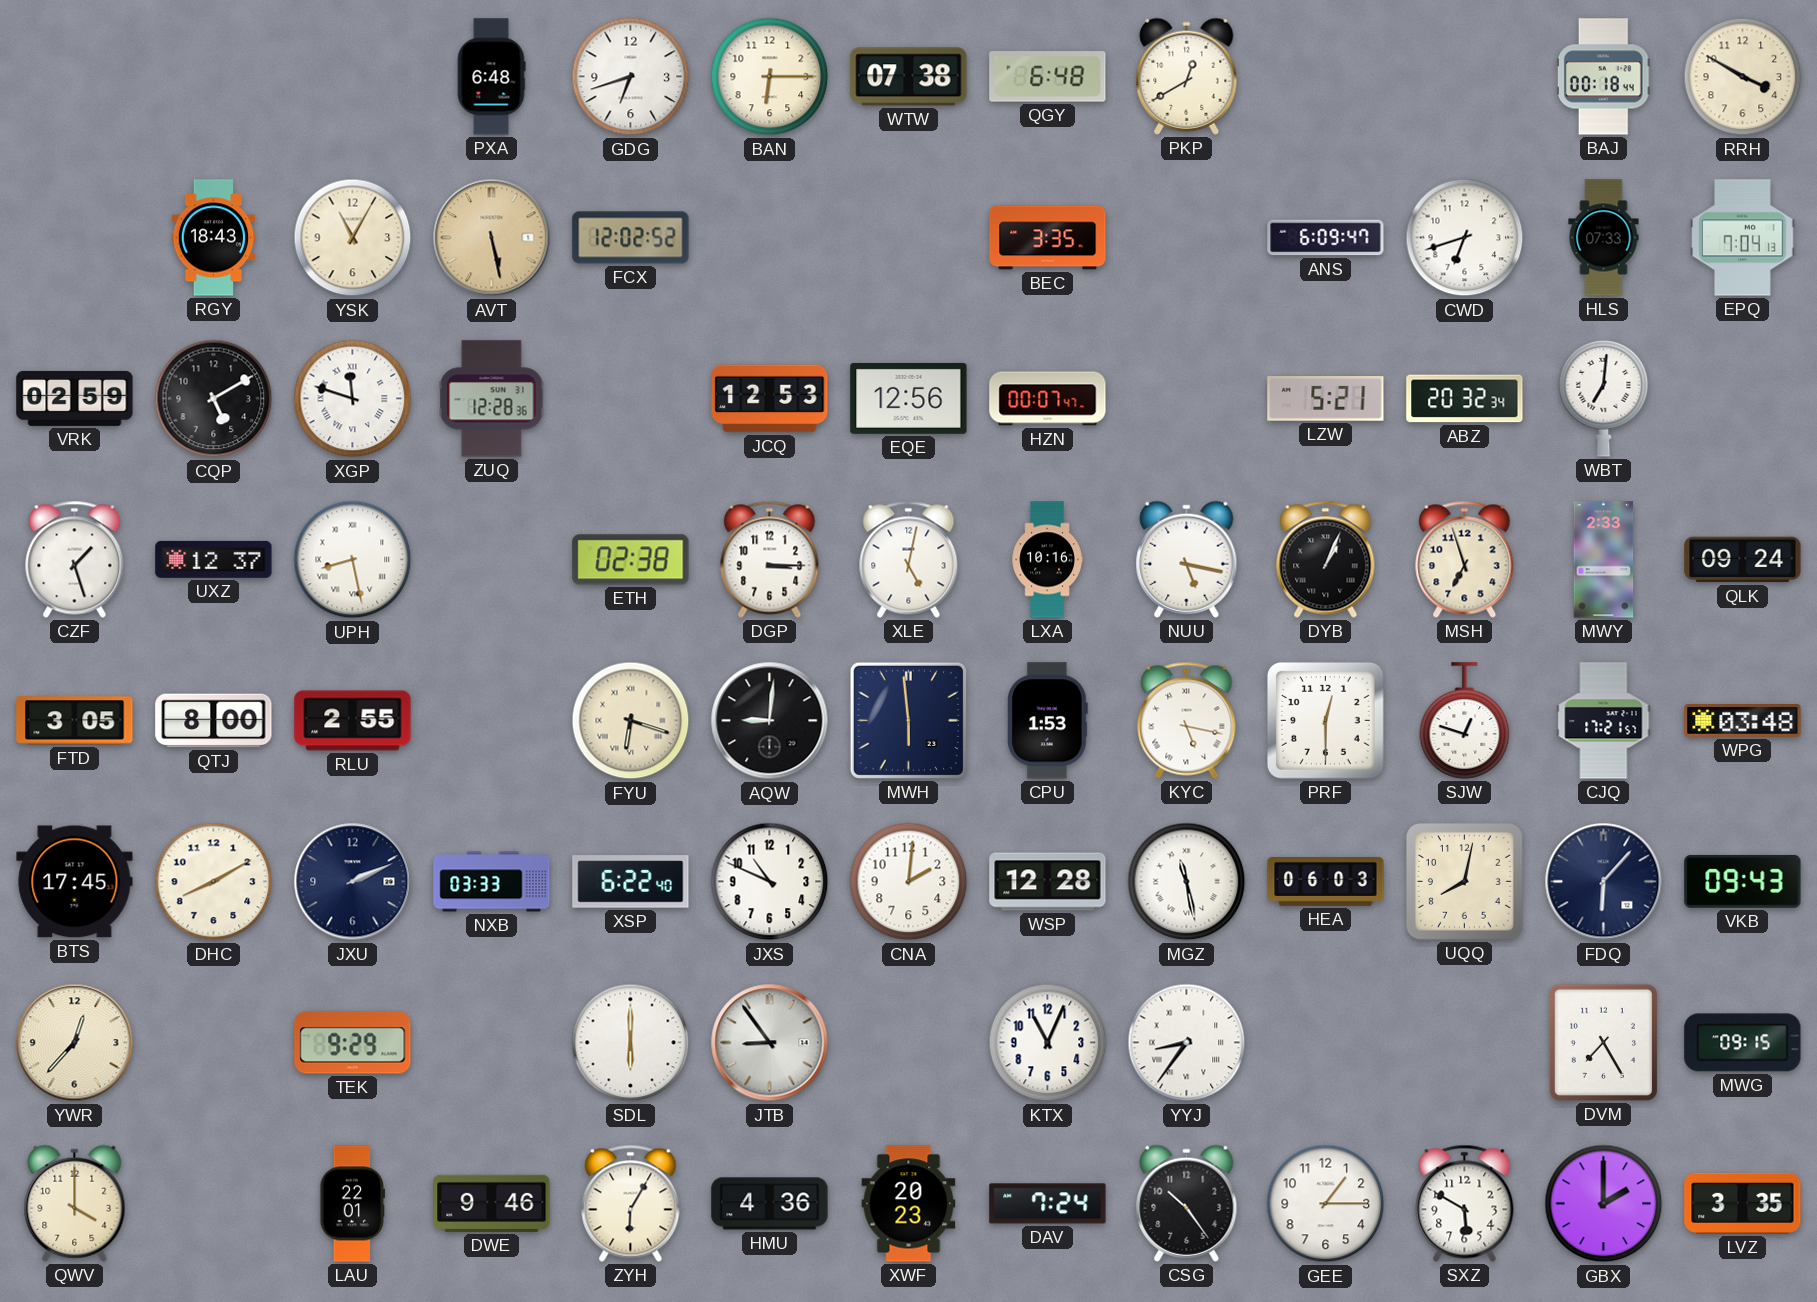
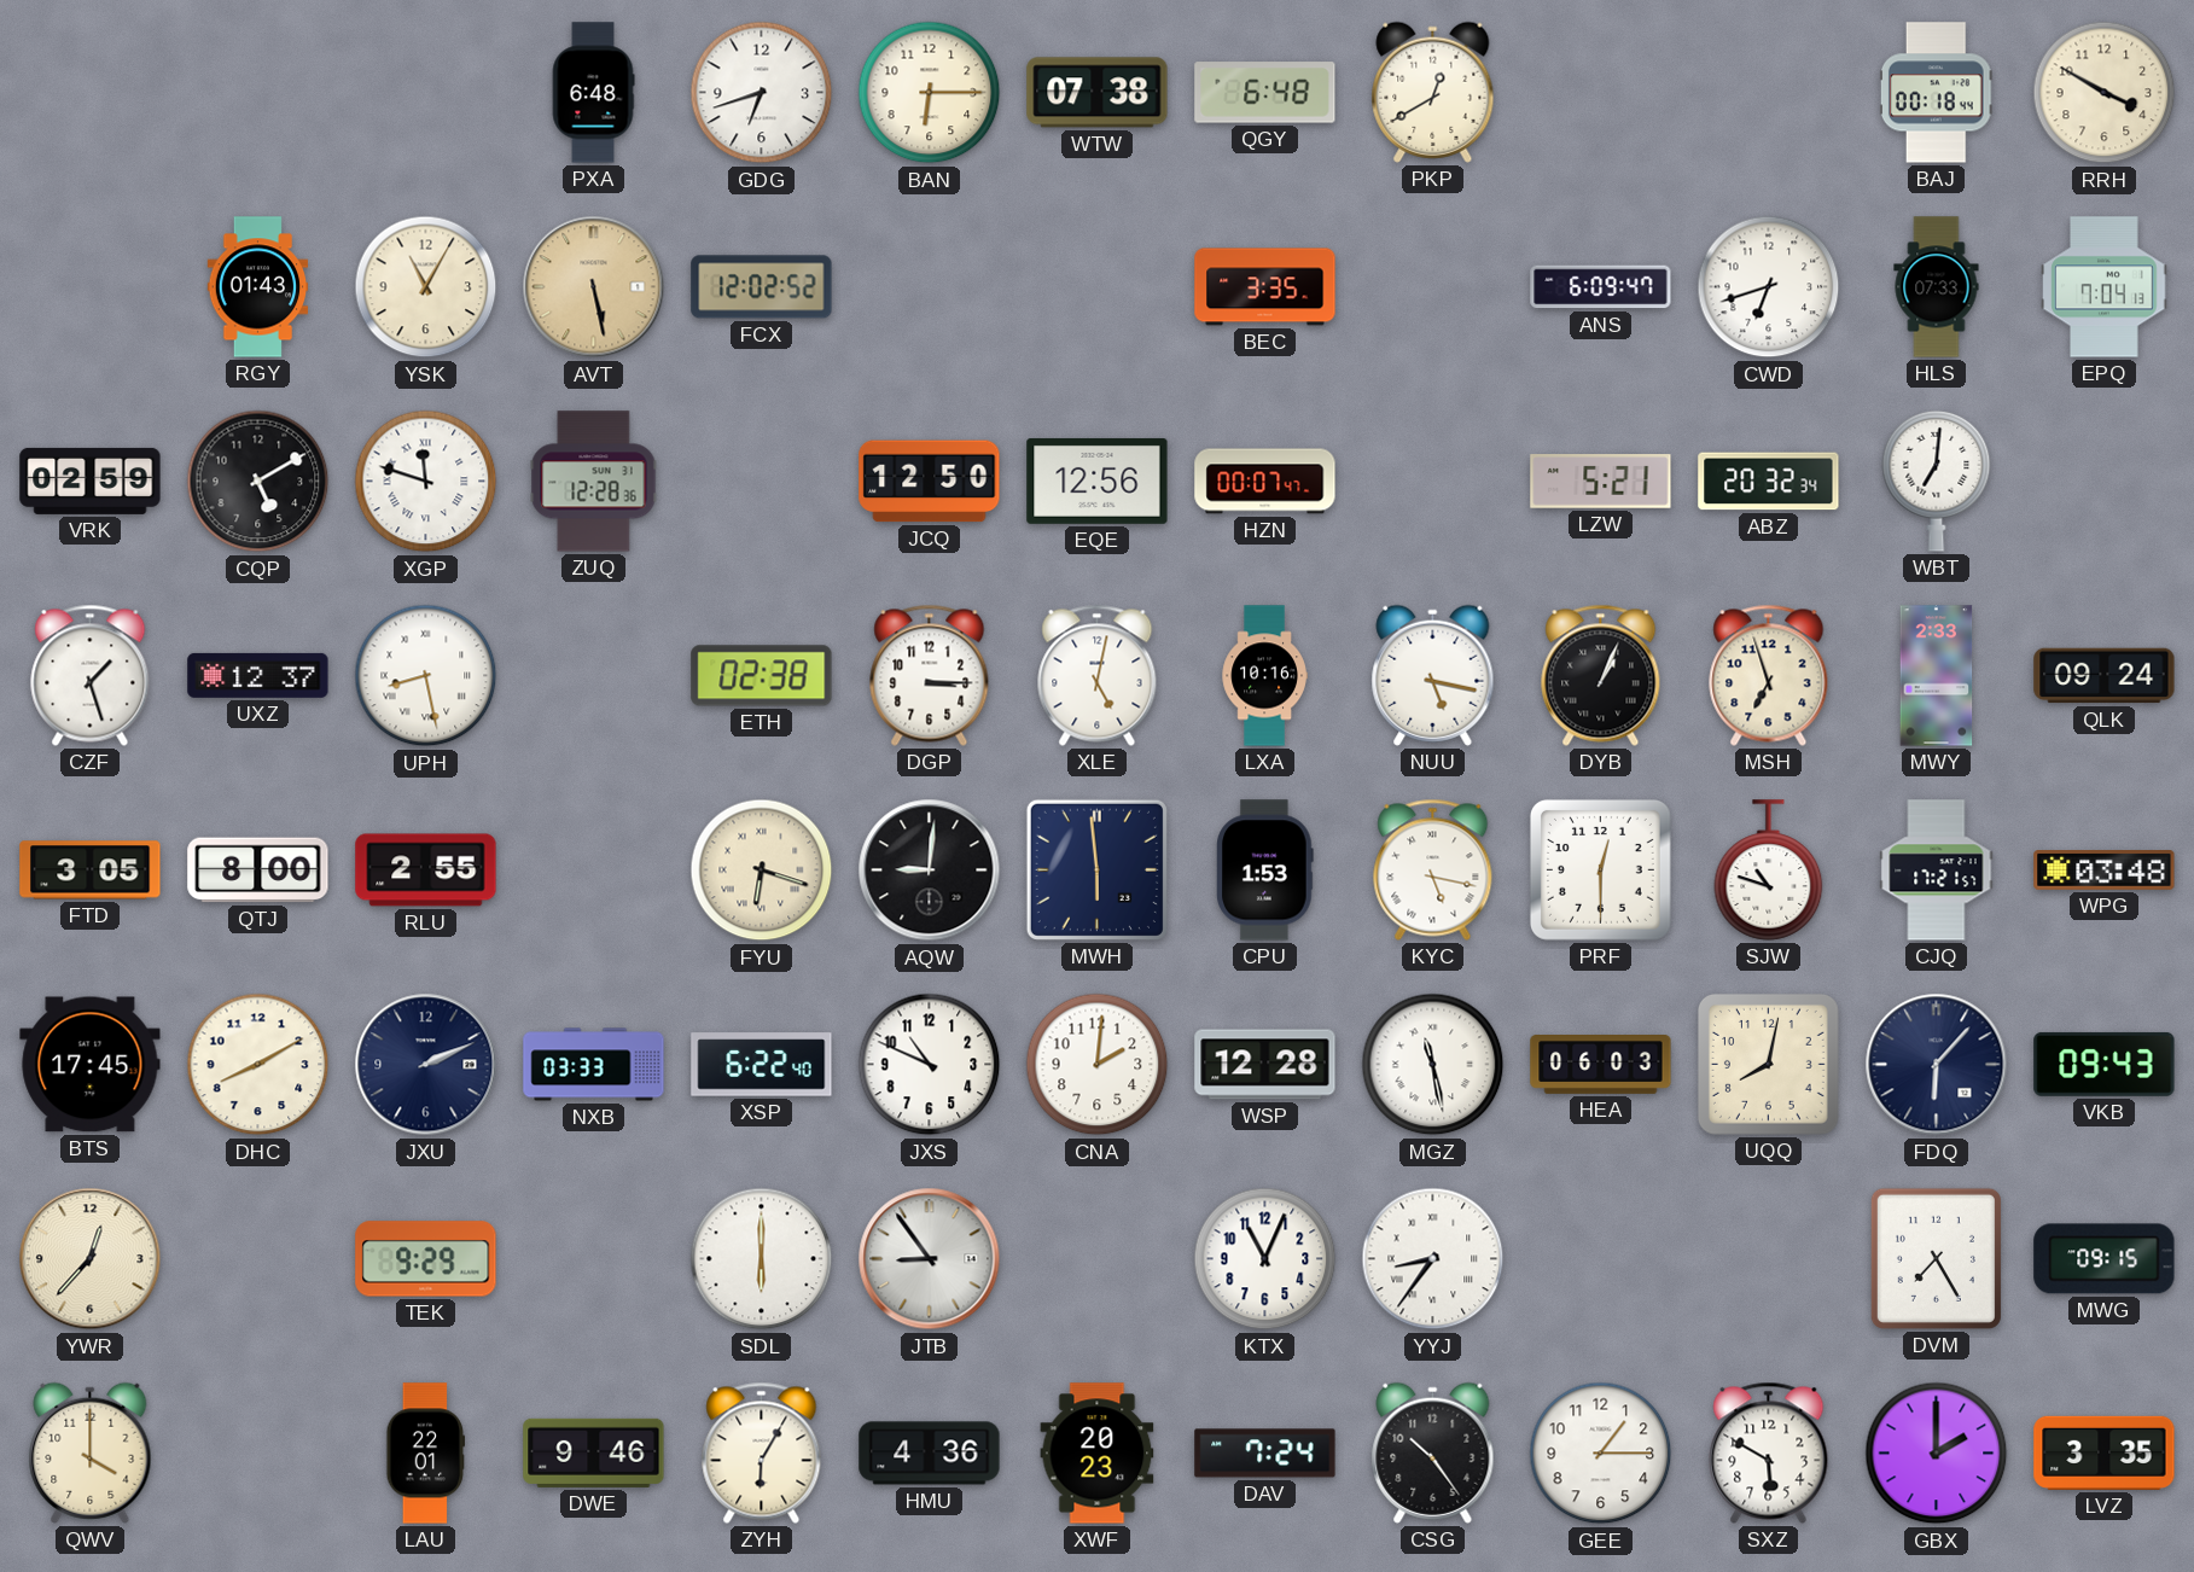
RGY: 18:43 -> 01:43
JCQ: 12:53 -> 12:50
SJW: 12:48 -> 10:48
